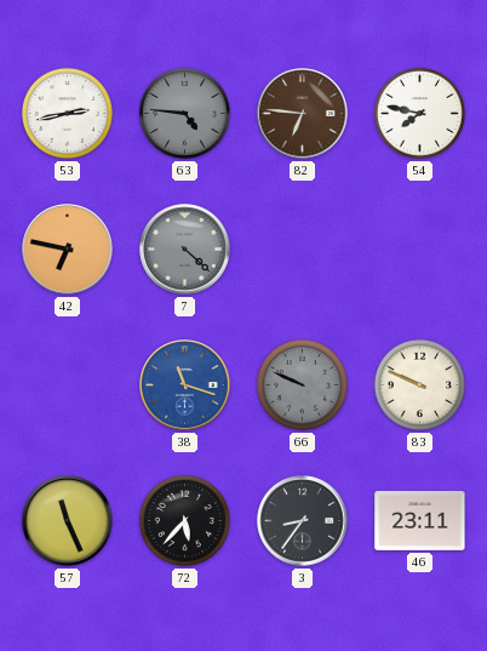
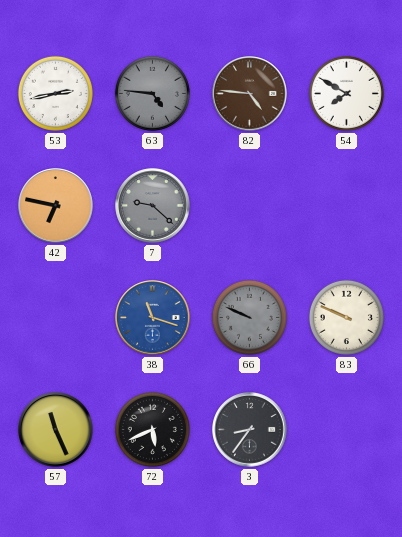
82: 6:46 -> 4:46
54: 7:47 -> 7:50
7: 4:22 -> 9:22
72: 5:37 -> 5:41
46: 23:11 -> none
